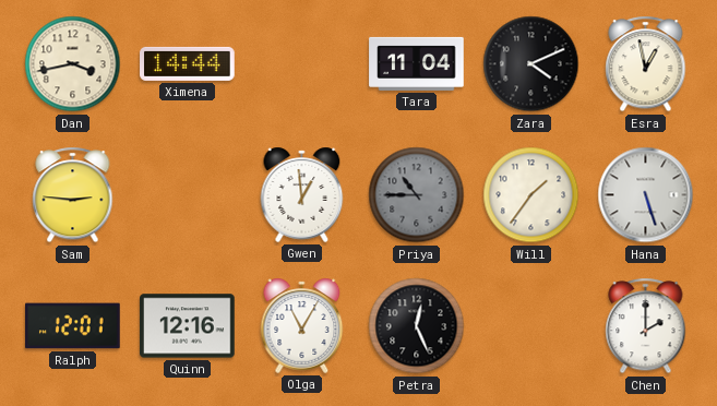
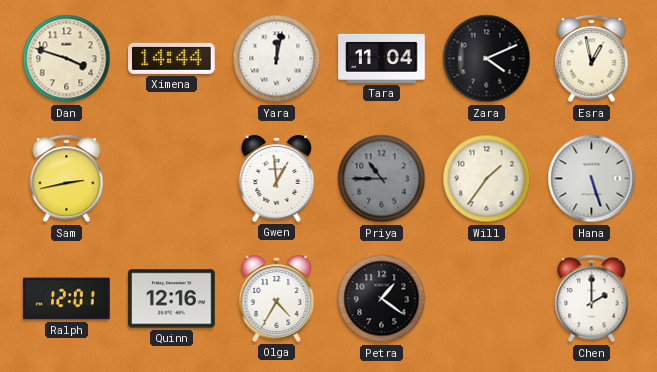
Dan: 3:43 -> 3:48
Yara: none -> 12:02
Sam: 2:46 -> 2:43
Olga: 11:05 -> 4:35
Petra: 12:26 -> 1:21
